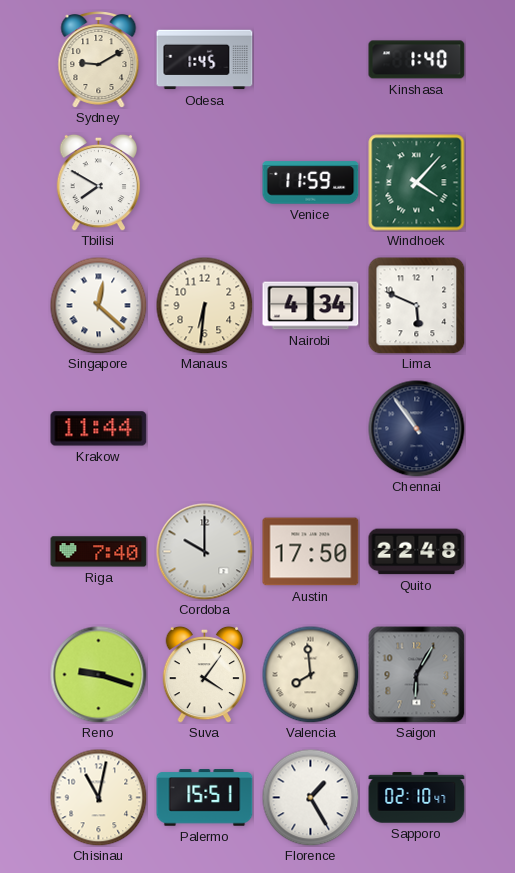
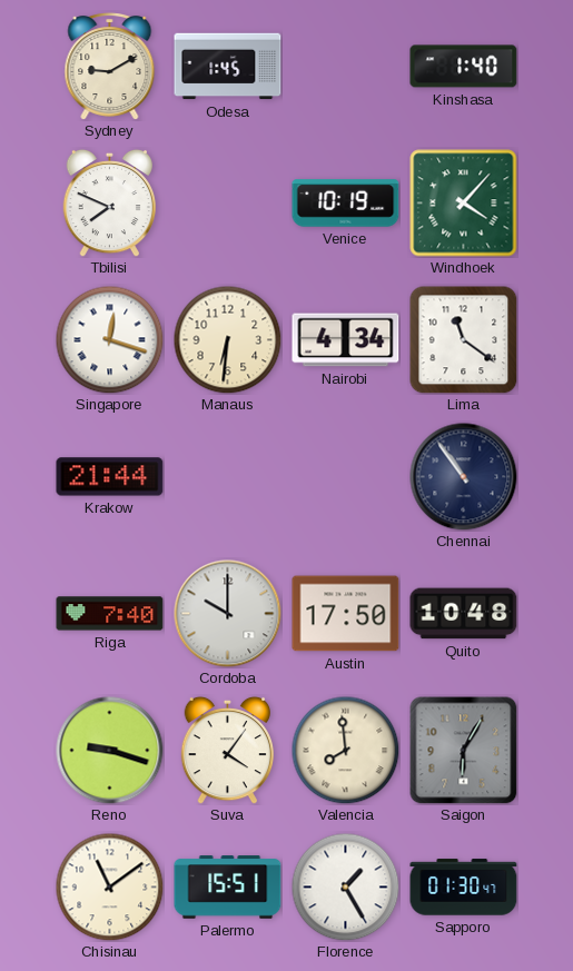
Tbilisi: 7:50 -> 7:49
Venice: 11:59 -> 10:19
Singapore: 12:22 -> 12:18
Lima: 5:49 -> 11:21
Krakow: 11:44 -> 21:44
Quito: 22:48 -> 10:48
Chisinau: 11:02 -> 11:09
Sapporo: 02:10 -> 01:30
